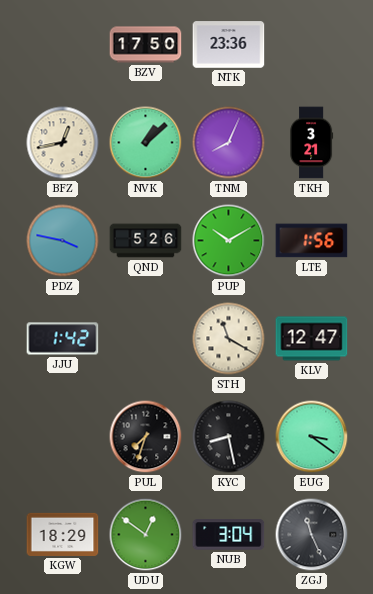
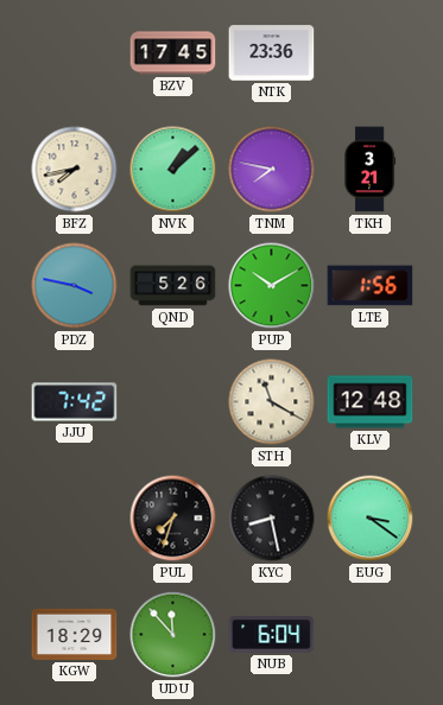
BZV: 17:50 -> 17:45
BFZ: 12:43 -> 7:43
TNM: 8:04 -> 7:47
JJU: 1:42 -> 7:42
KLV: 12:47 -> 12:48
UDU: 12:51 -> 11:53
NUB: 3:04 -> 6:04
ZGJ: 11:26 -> none
